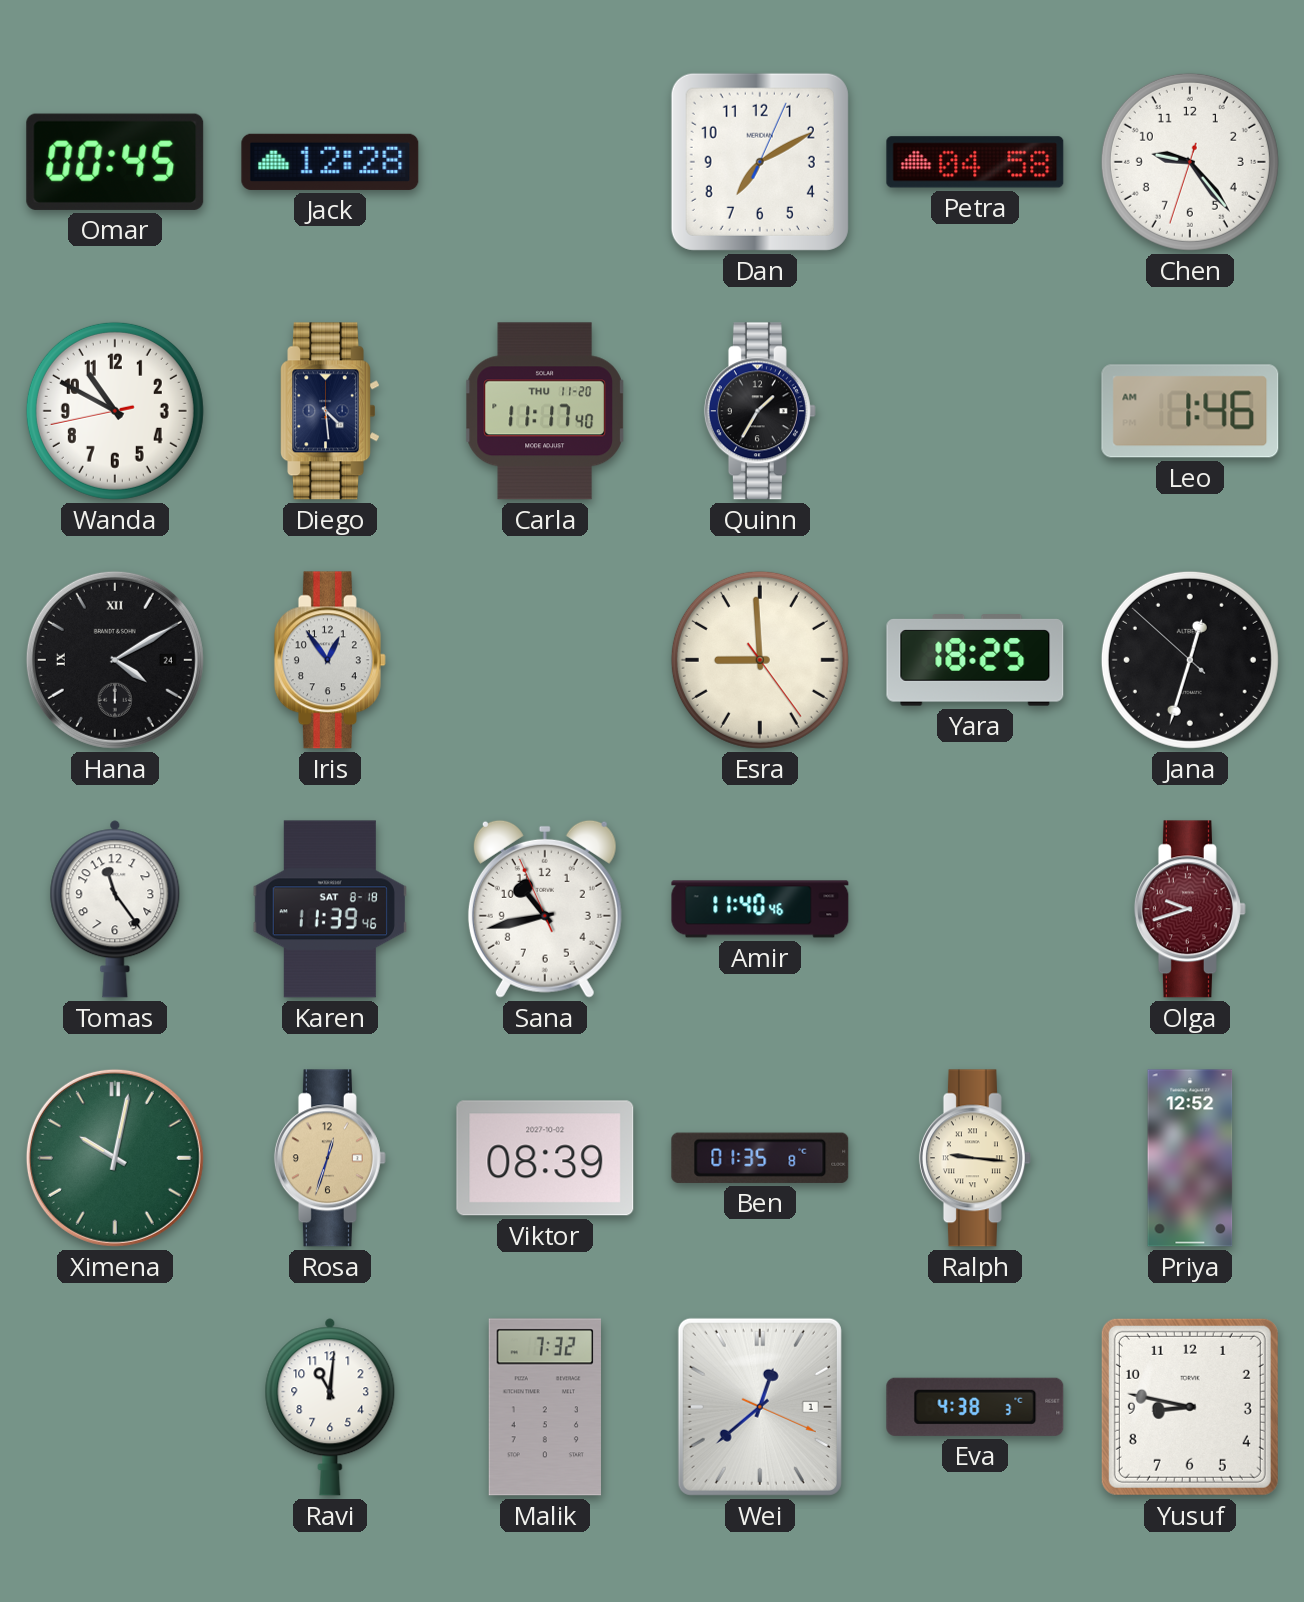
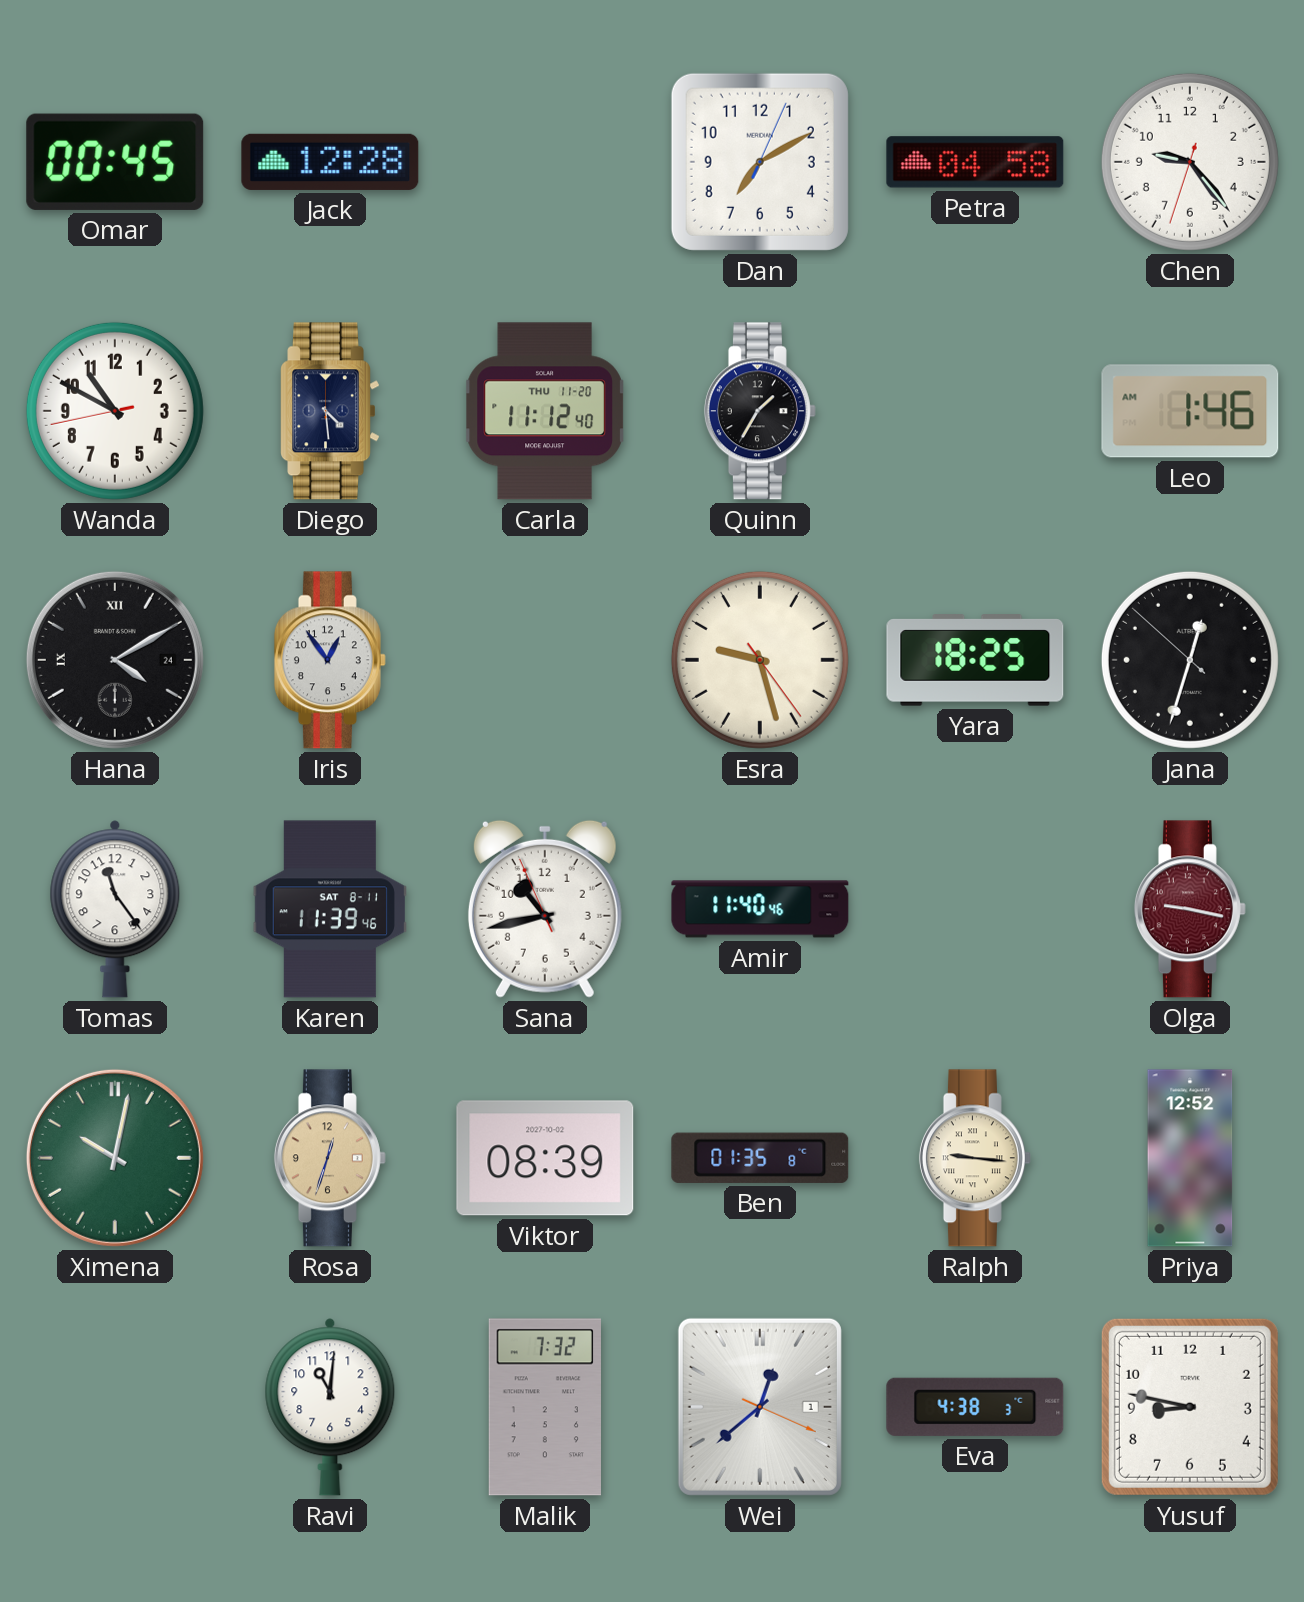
Carla: 11:17 -> 11:12
Esra: 8:59 -> 9:27
Karen date: SAT 8-18 -> SAT 8-11
Olga: 9:42 -> 9:17
